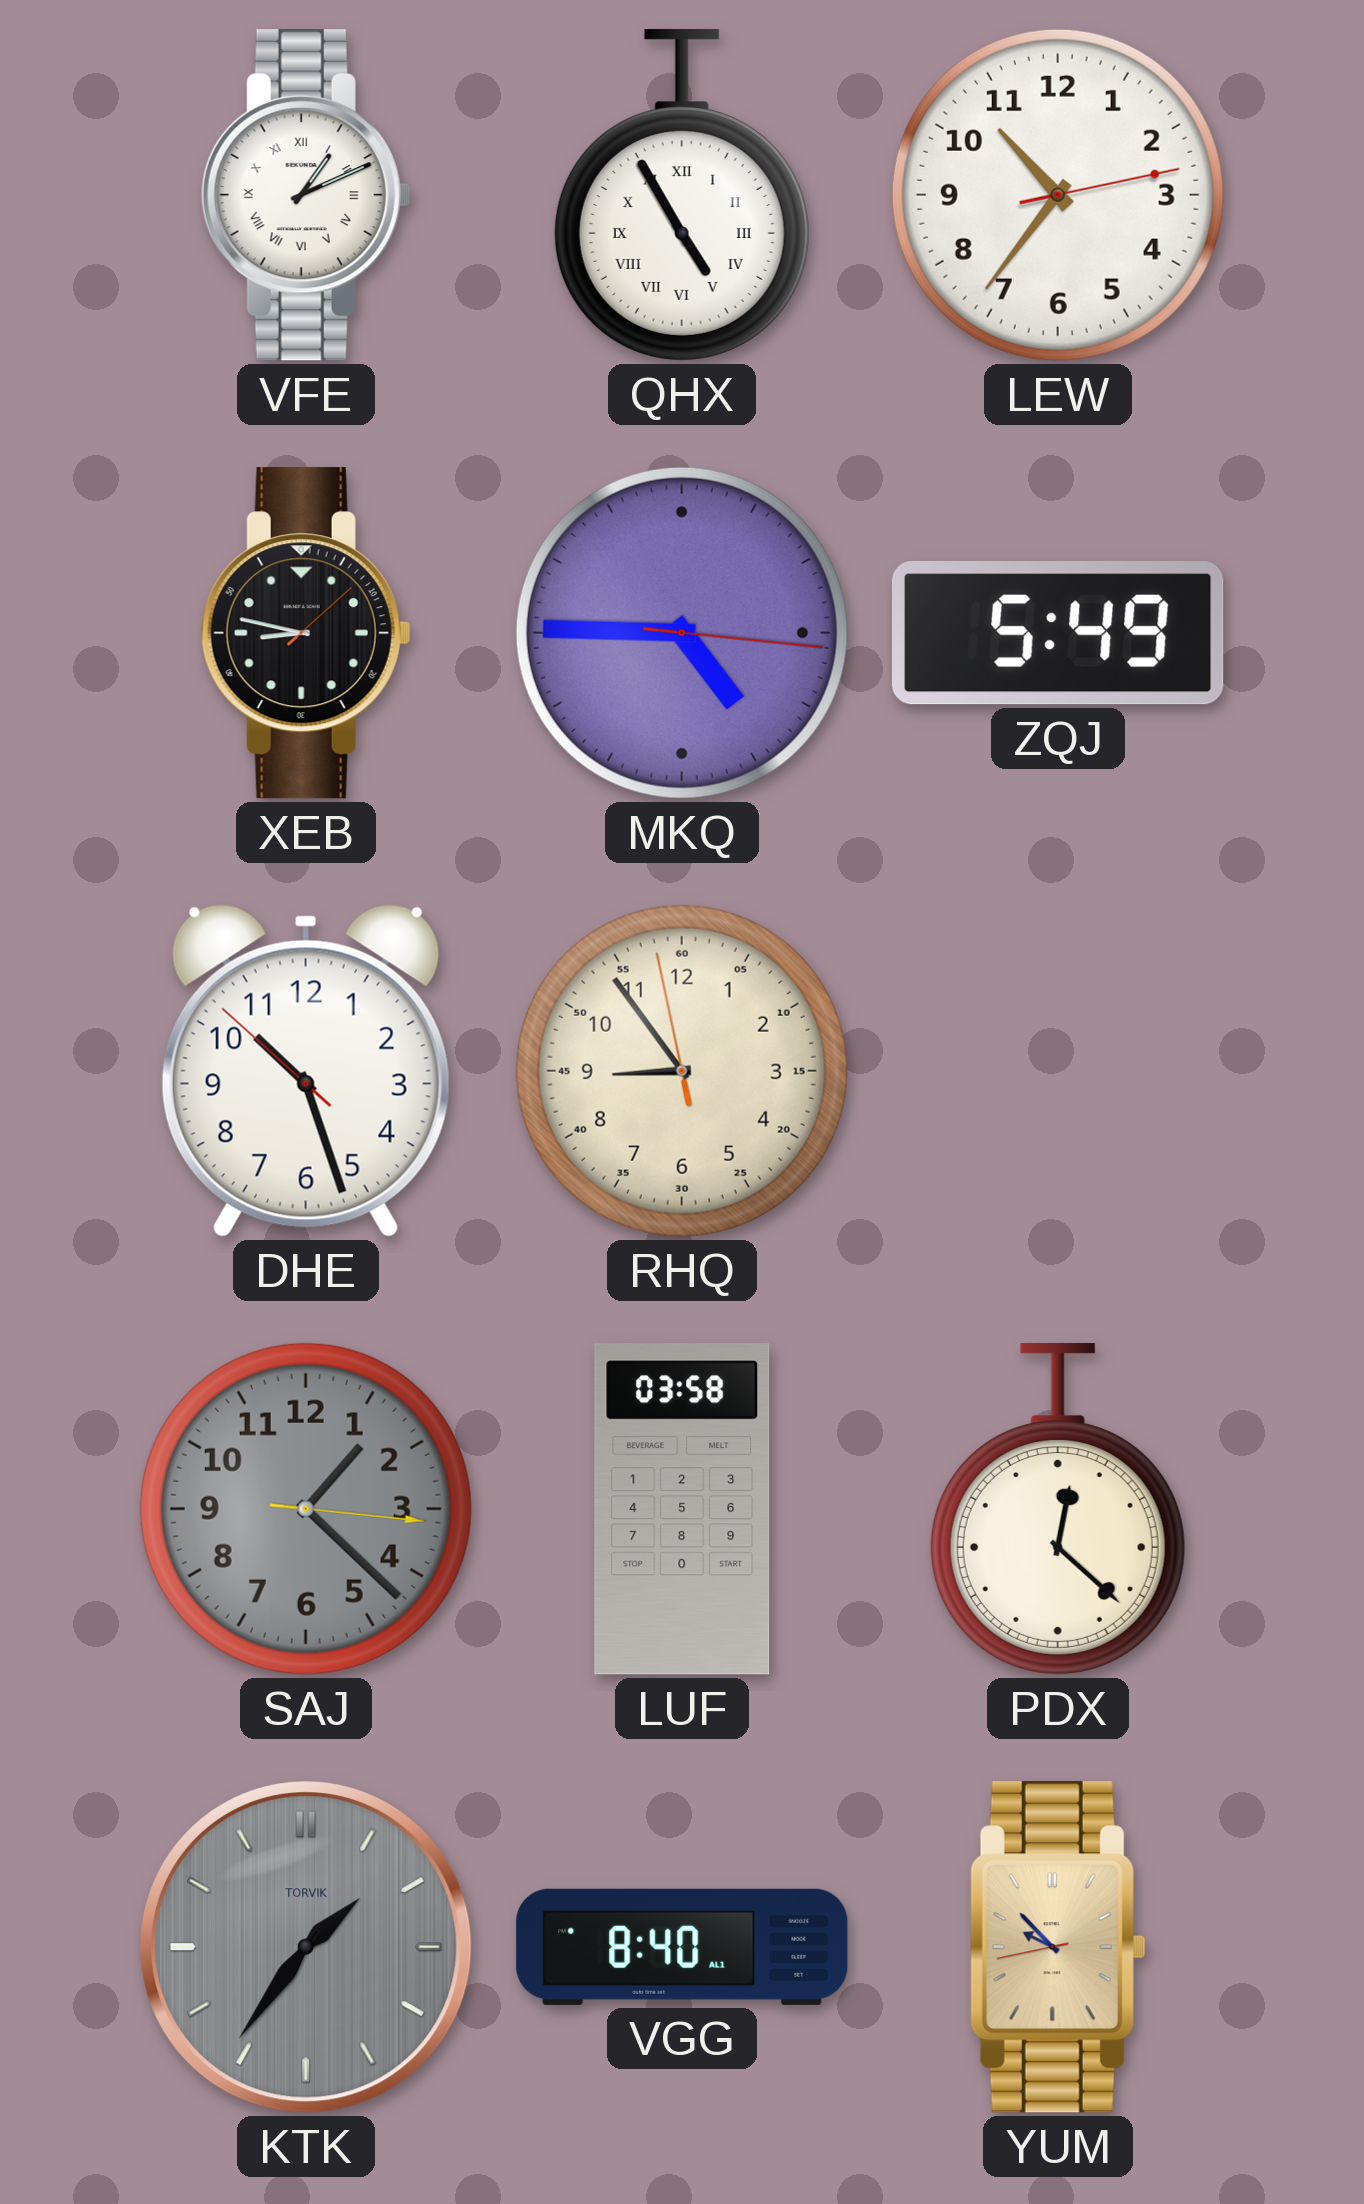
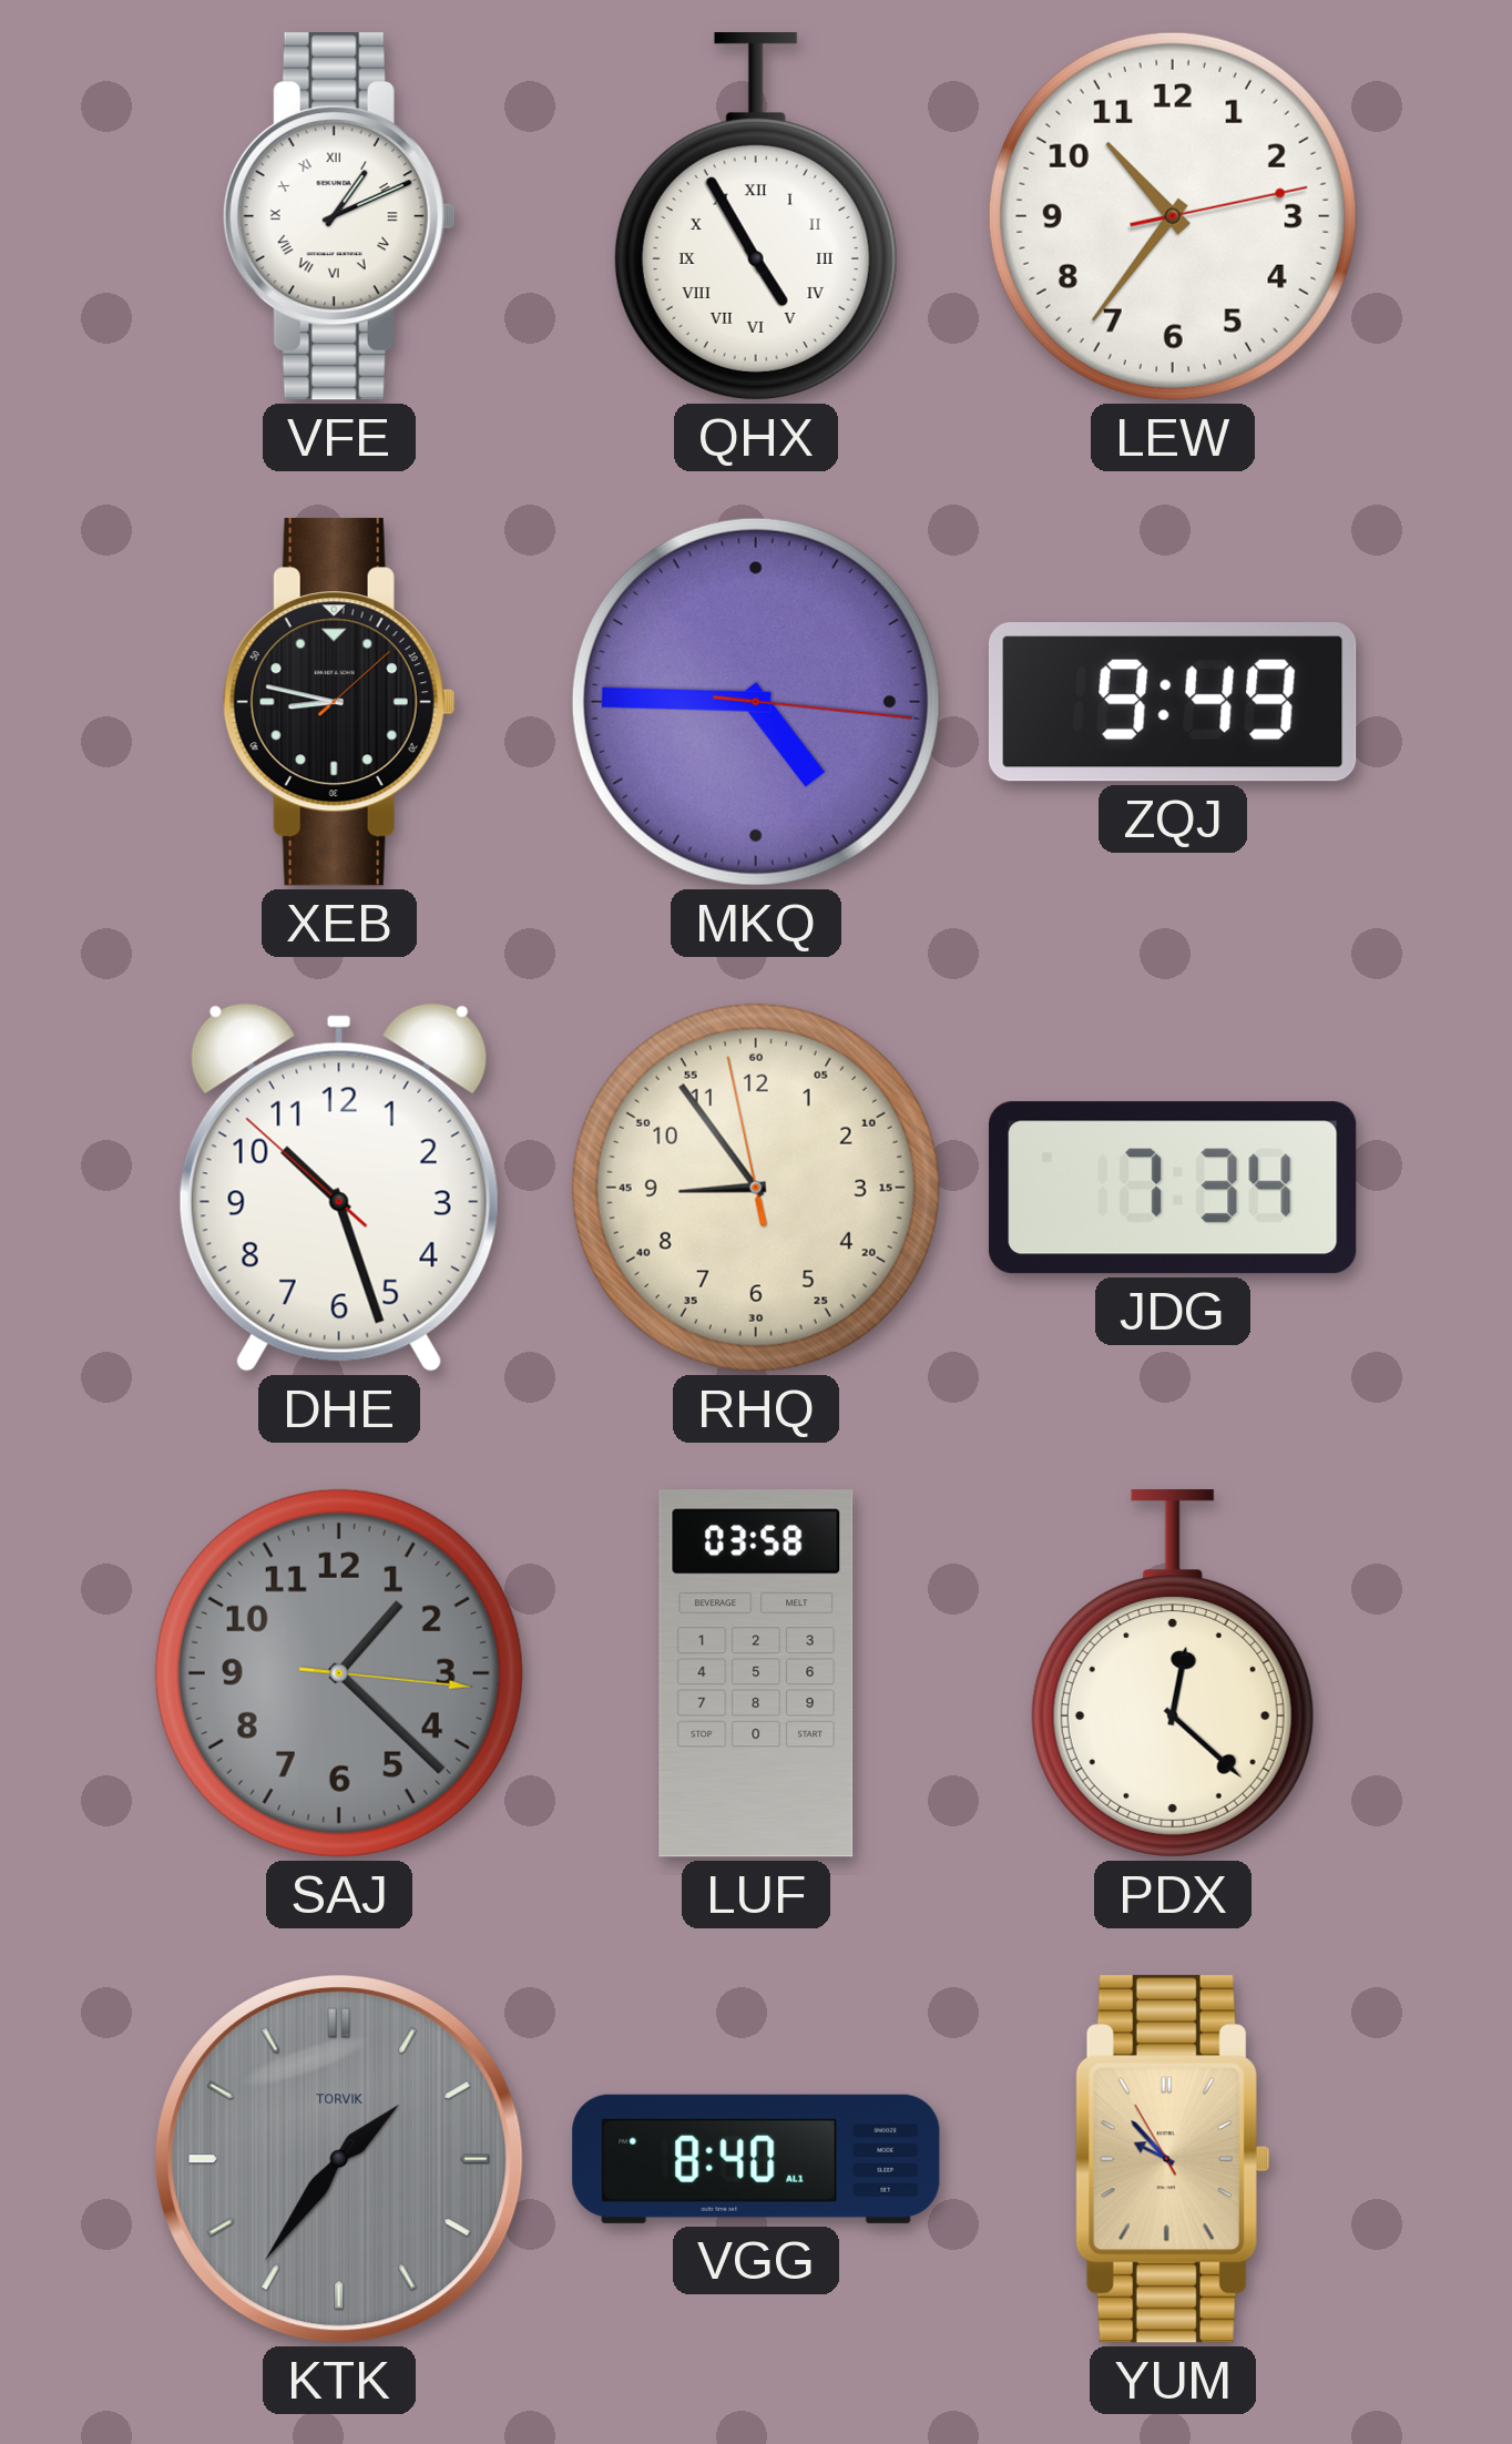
ZQJ: 5:49 -> 9:49
JDG: none -> 7:34
YUM: 9:52:43 -> 9:52:55
